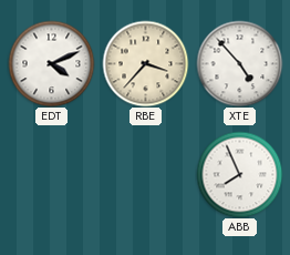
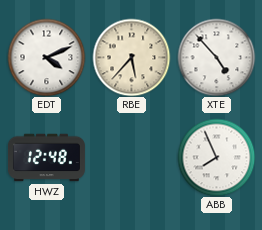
RBE: 3:37 -> 5:37
HWZ: none -> 12:48
